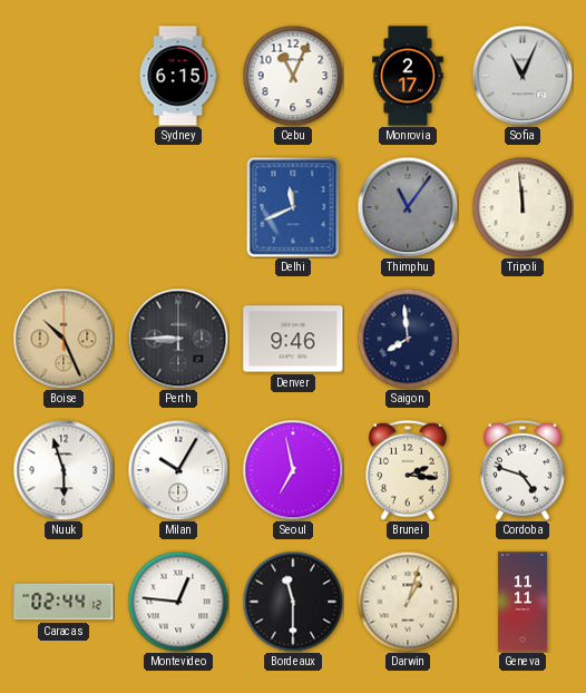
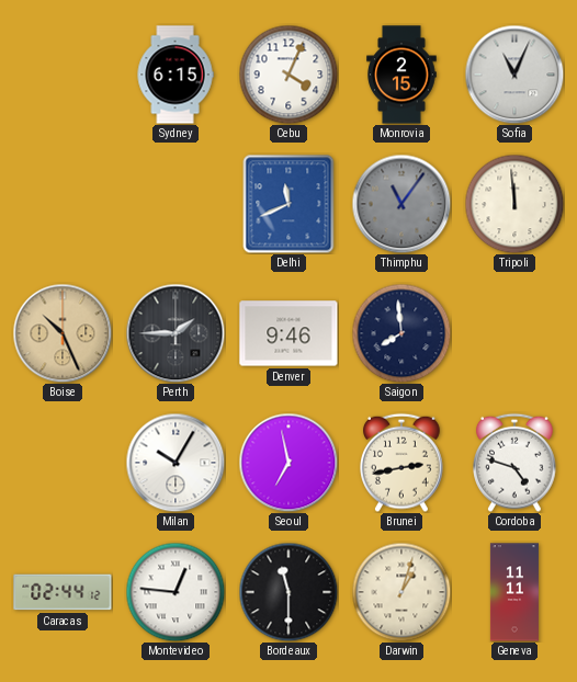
Cebu: 11:04 -> 4:04
Monrovia: 2:17 -> 2:15
Perth: 8:45 -> 1:45
Nuuk: 5:57 -> none
Brunei: 2:16 -> 2:43
